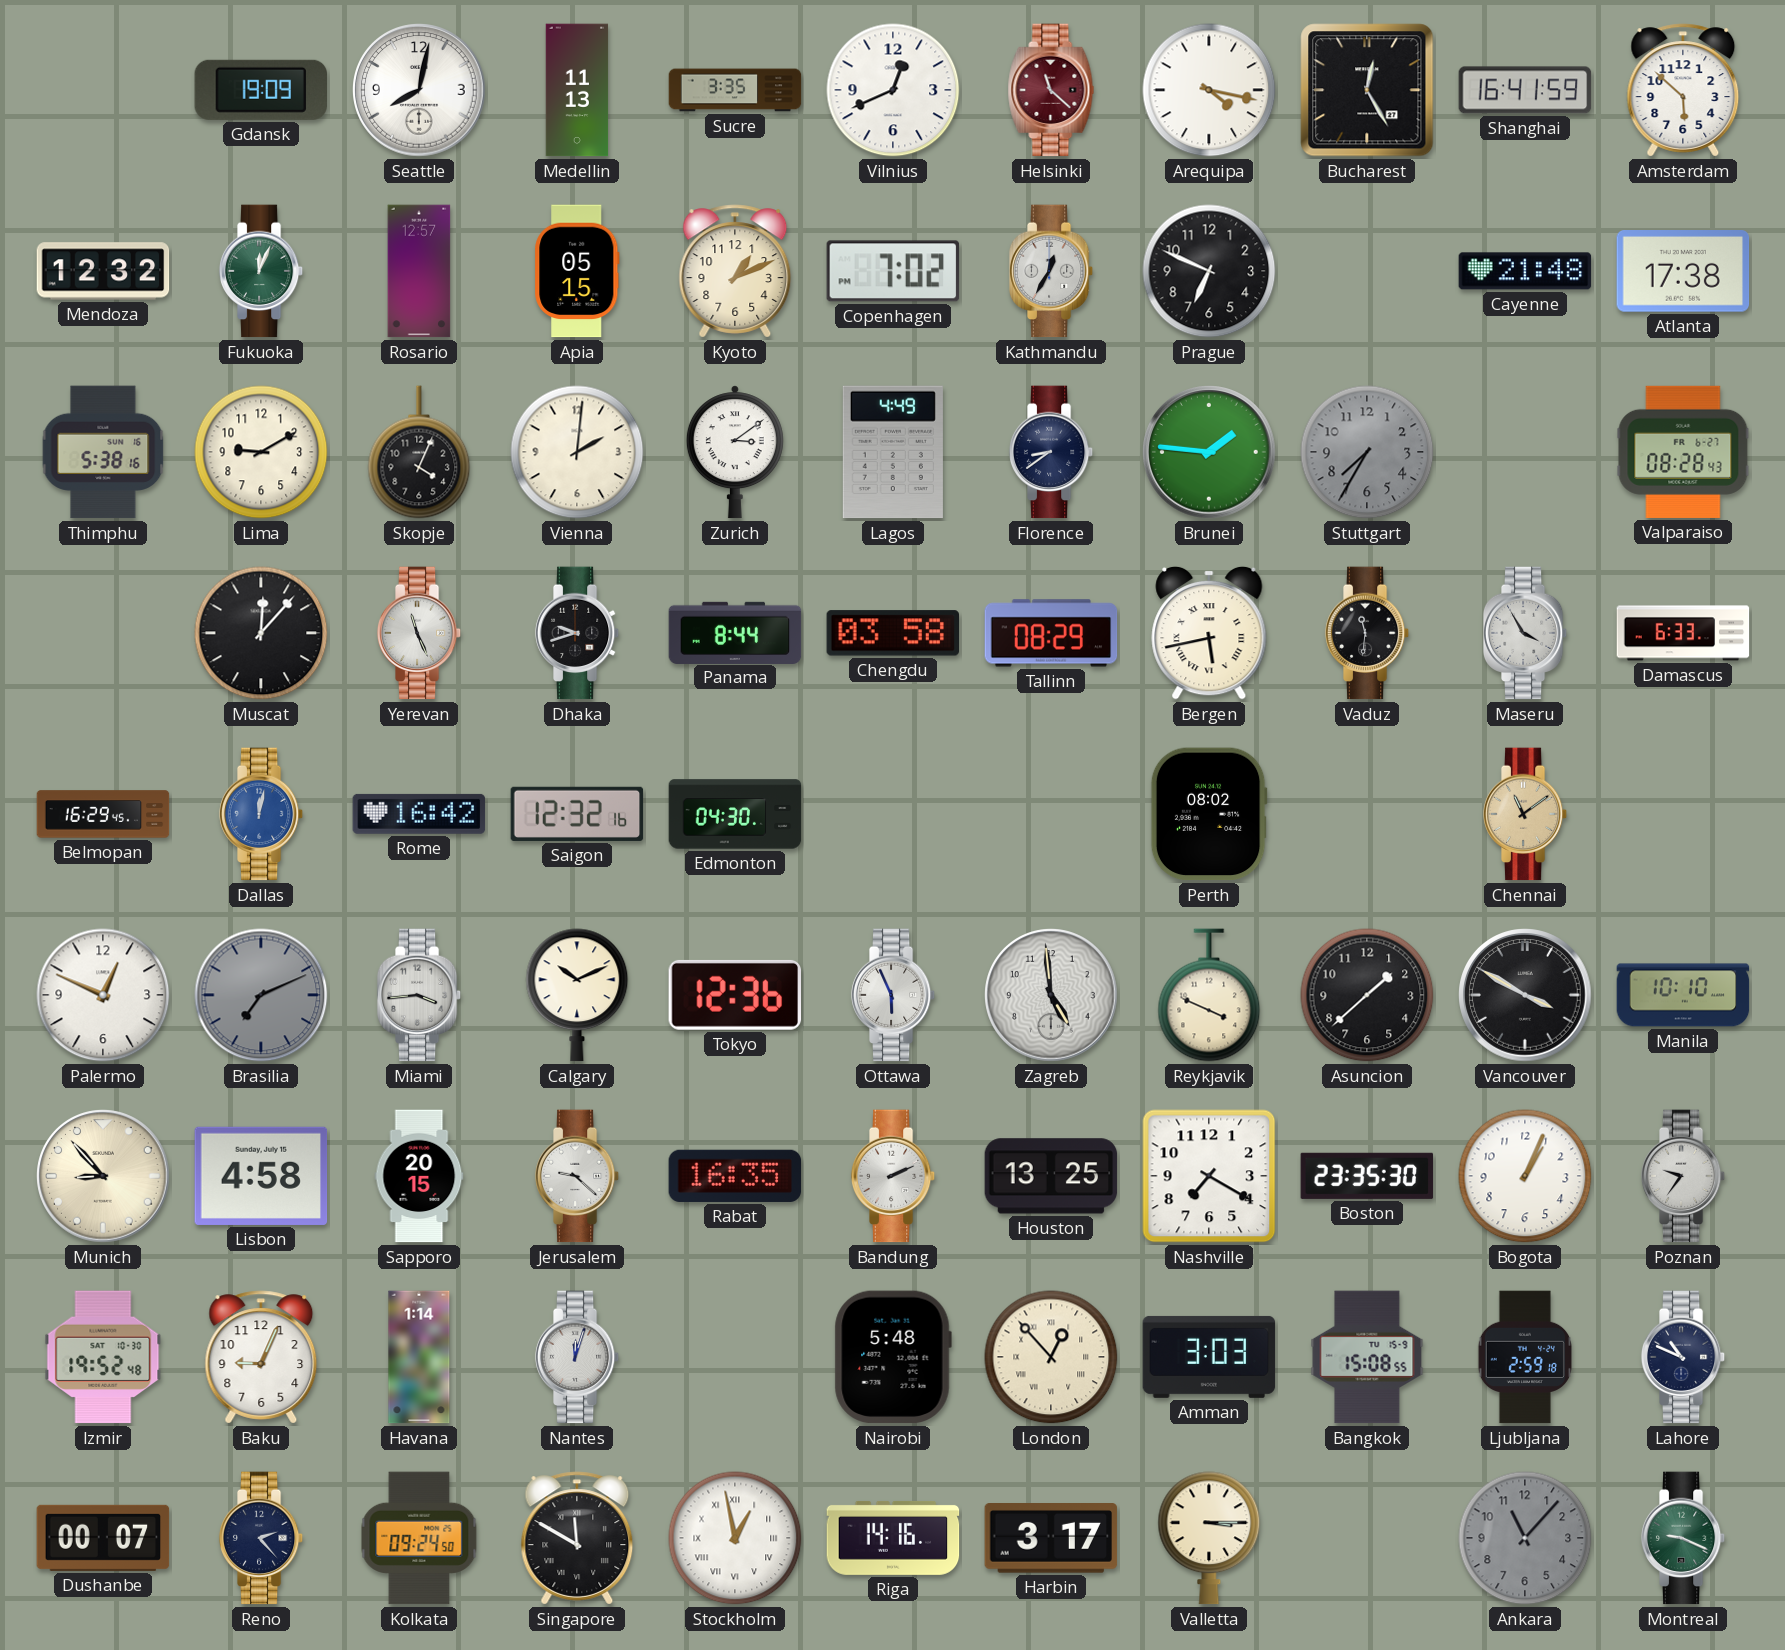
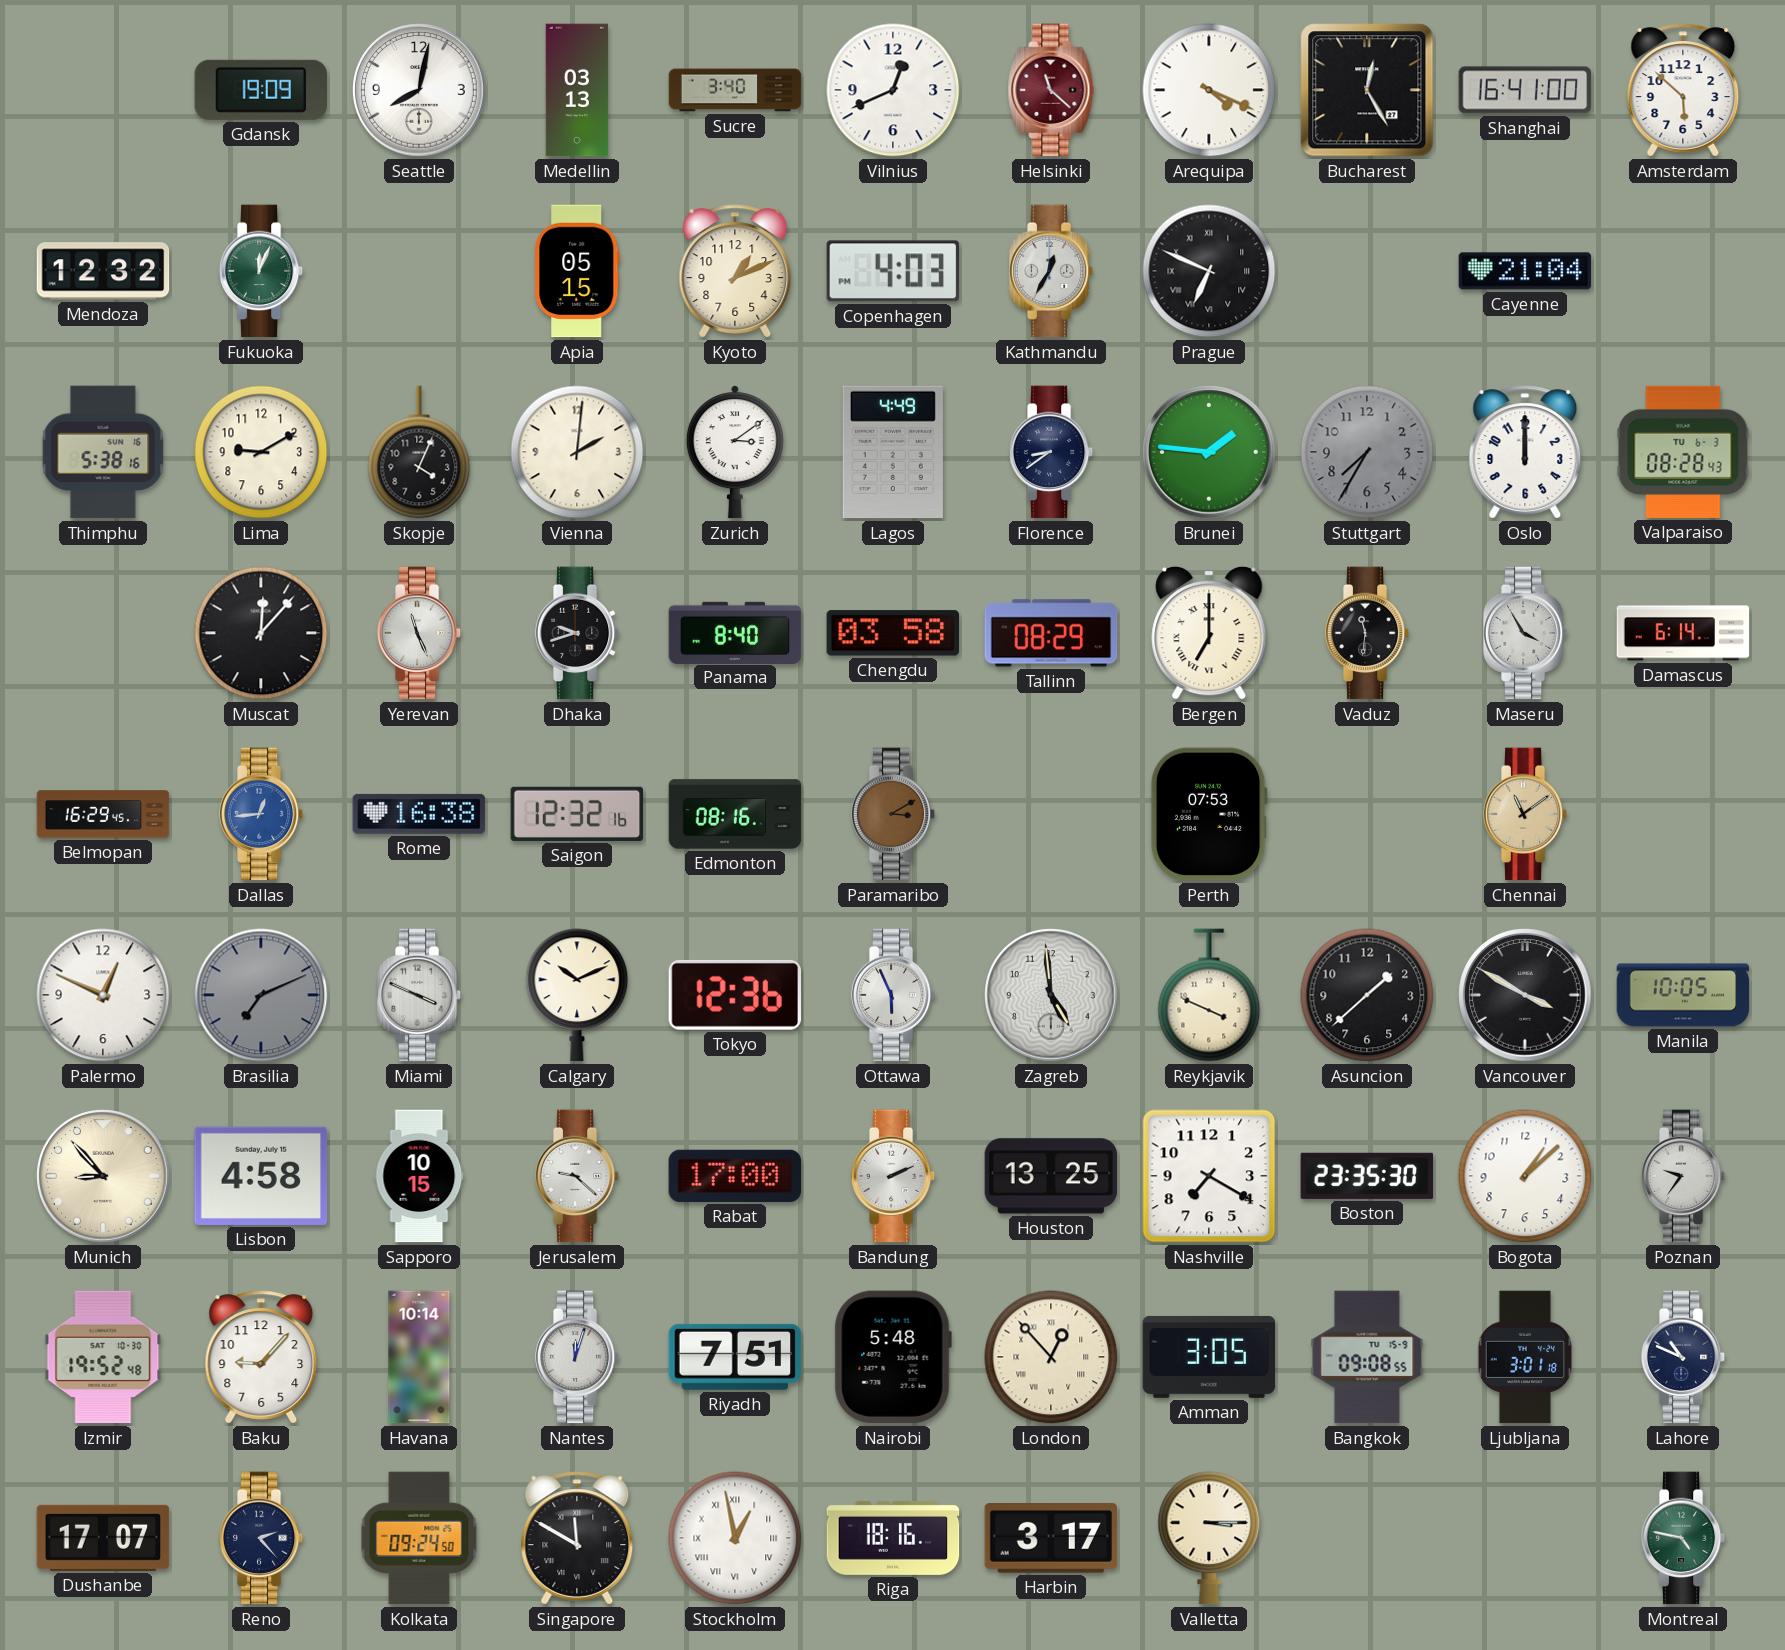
Medellin: 11:13 -> 03:13
Sucre: 3:35 -> 3:40
Arequipa: 4:17 -> 4:19
Shanghai: 16:41:59 -> 16:41:00
Rosario: 12:57 -> none
Copenhagen: 7:02 -> 4:03
Prague numerals: Arabic -> Roman
Cayenne: 21:48 -> 21:04
Atlanta: 17:38 -> none
Oslo: none -> 12:00
Valparaiso date: FR 6-27 -> TU 6-3
Panama: 8:44 -> 8:40
Bergen: 5:43 -> 7:00
Damascus: 6:33 -> 6:14
Dallas: 12:02 -> 12:44
Rome: 16:42 -> 16:38
Edmonton: 04:30 -> 08:16
Paramaribo: none -> 3:10
Perth: 08:02 -> 07:53
Miami: 3:44 -> 3:49
Manila: 10:10 -> 10:05
Sapporo: 20:15 -> 10:15
Rabat: 16:35 -> 17:00
Bogota: 1:04 -> 1:08
Baku: 9:04 -> 9:07
Havana: 1:14 -> 10:14
Riyadh: none -> 7:51
Amman: 3:03 -> 3:05
Bangkok: 15:08 -> 09:08
Ljubljana: 2:59 -> 3:01
Dushanbe: 00:07 -> 17:07
Riga: 14:16 -> 18:16
Ankara: 11:07 -> none
Montreal: 9:19 -> 4:47
